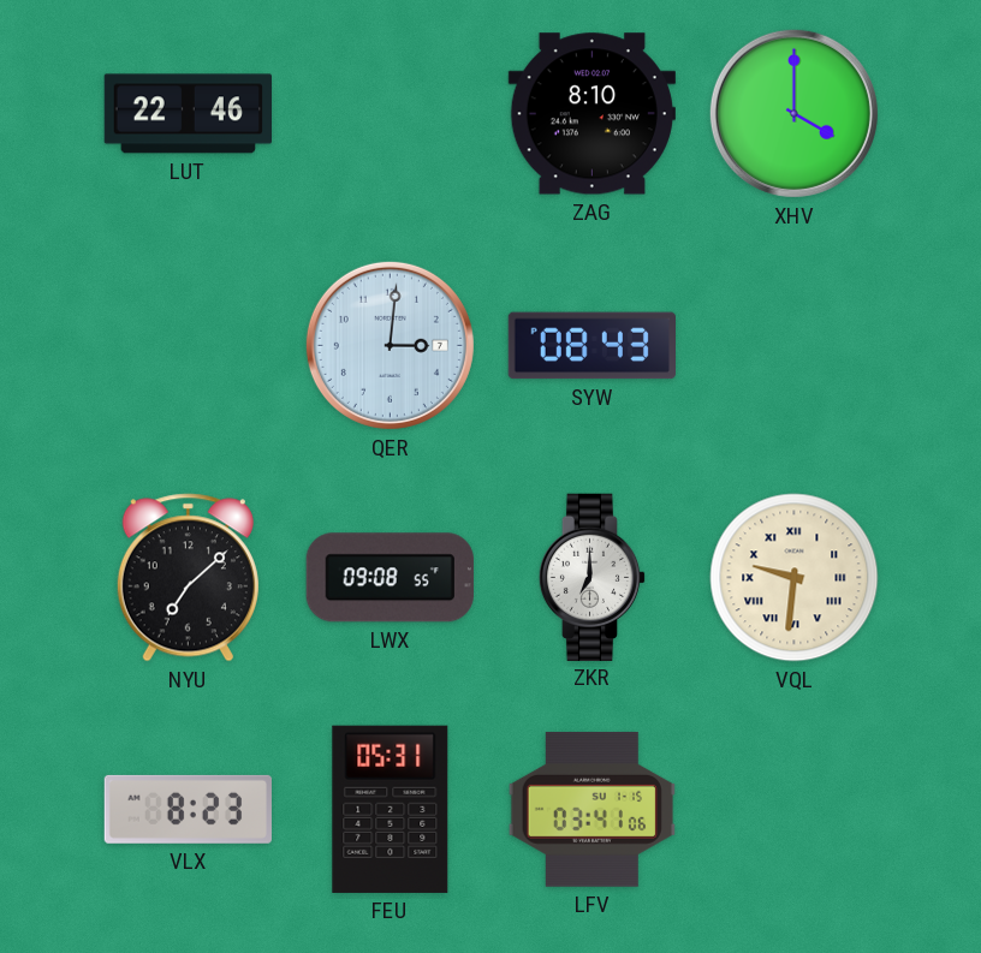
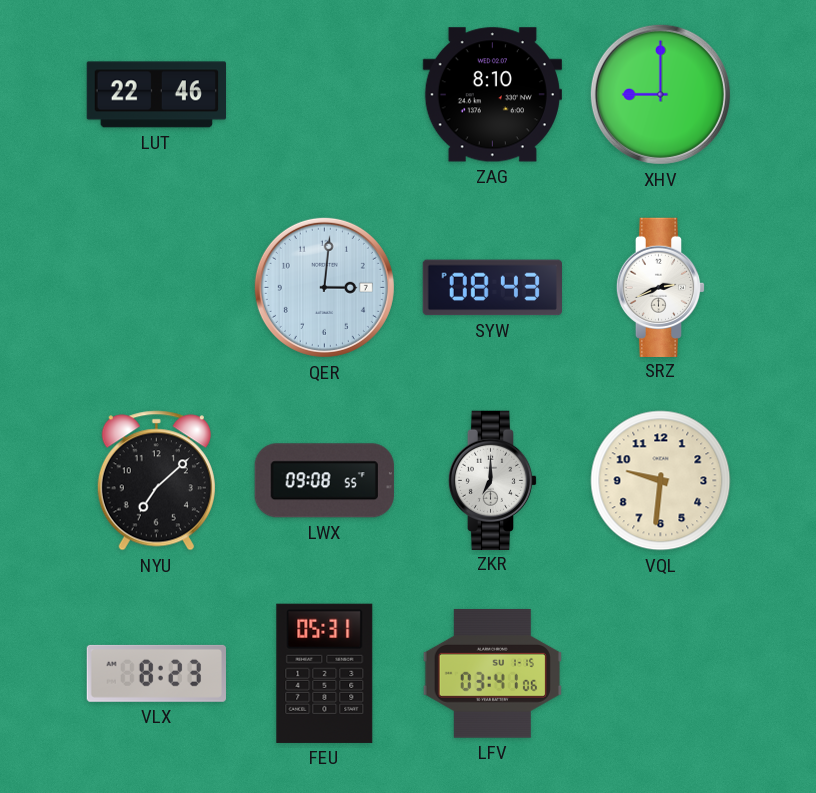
XHV: 4:00 -> 9:00
SRZ: none -> 2:41
VQL numerals: Roman -> Arabic
